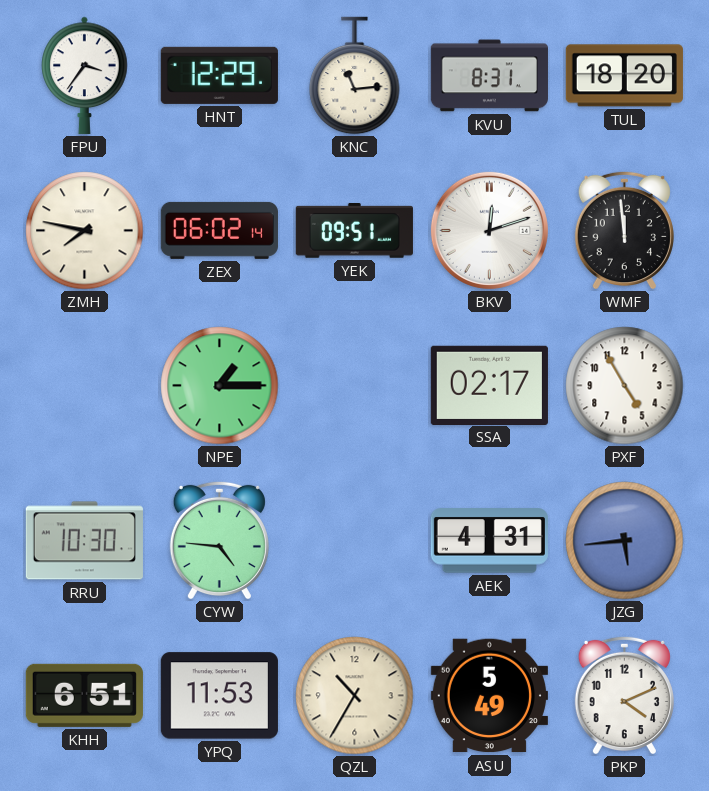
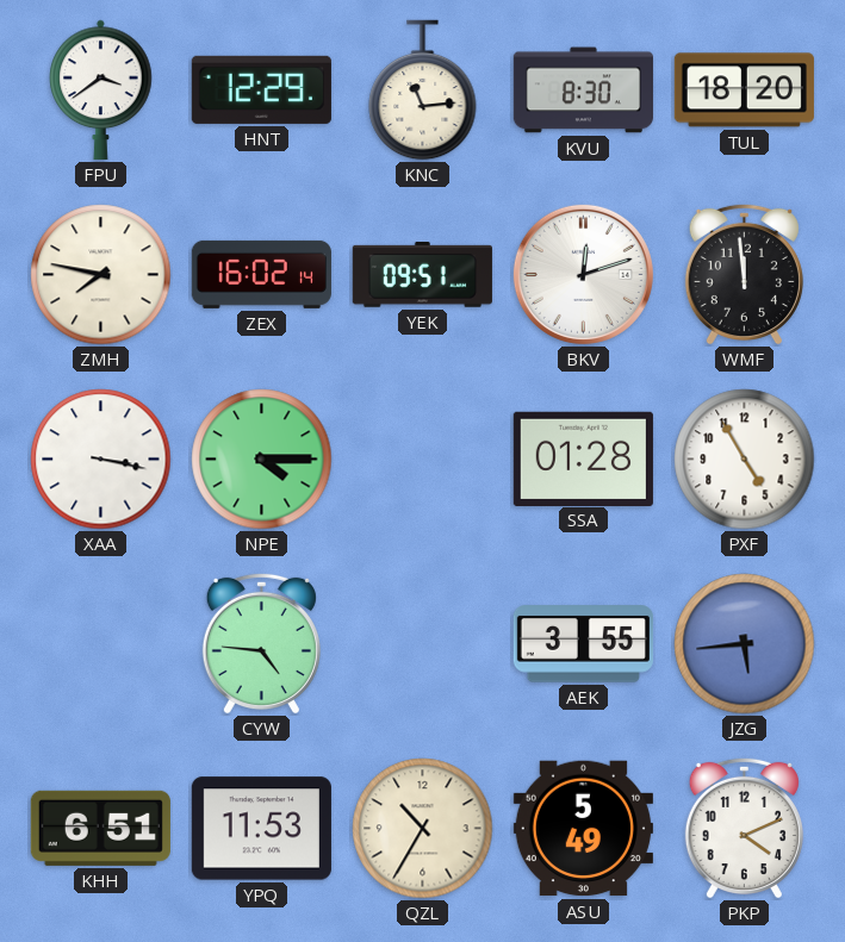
FPU: 3:36 -> 3:39
KVU: 8:31 -> 8:30
ZEX: 06:02 -> 16:02
XAA: none -> 3:17
NPE: 1:15 -> 4:15
SSA: 02:17 -> 01:28
RRU: 10:30 -> none
AEK: 4:31 -> 3:55
